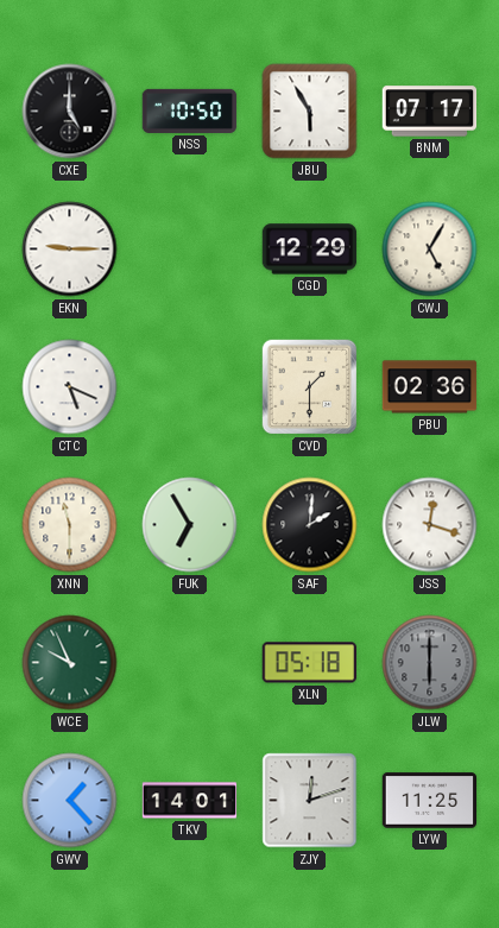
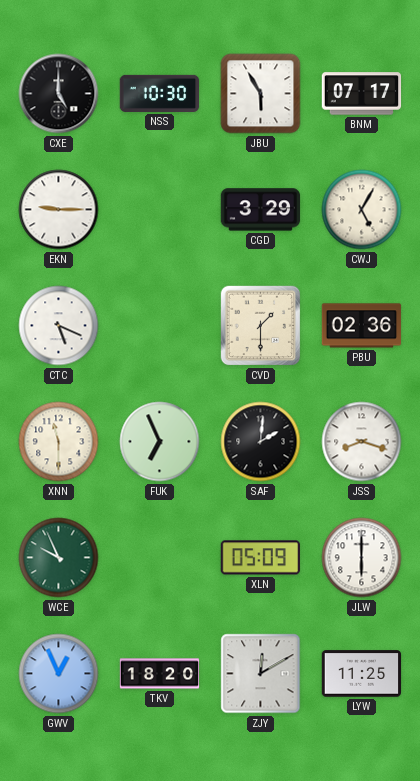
NSS: 10:50 -> 10:30
CGD: 12:29 -> 3:29
FUK: 6:55 -> 6:56
JSS: 12:18 -> 8:18
XLN: 05:18 -> 05:09
JLW dial: grey -> white
GWV: 1:23 -> 12:56
TKV: 14:01 -> 18:20
ZJY: 12:12 -> 12:10
